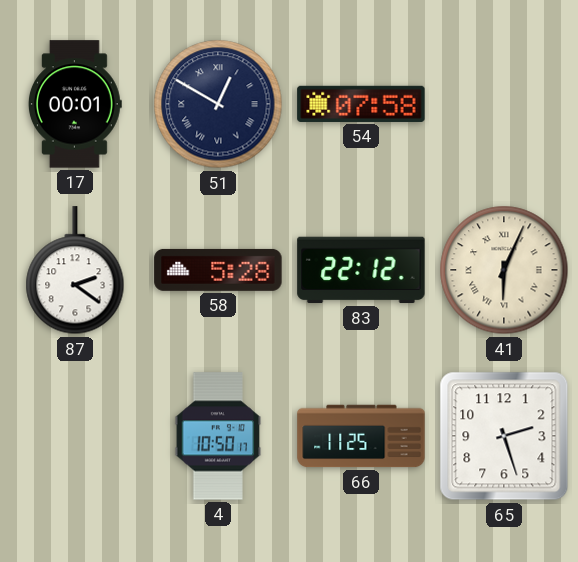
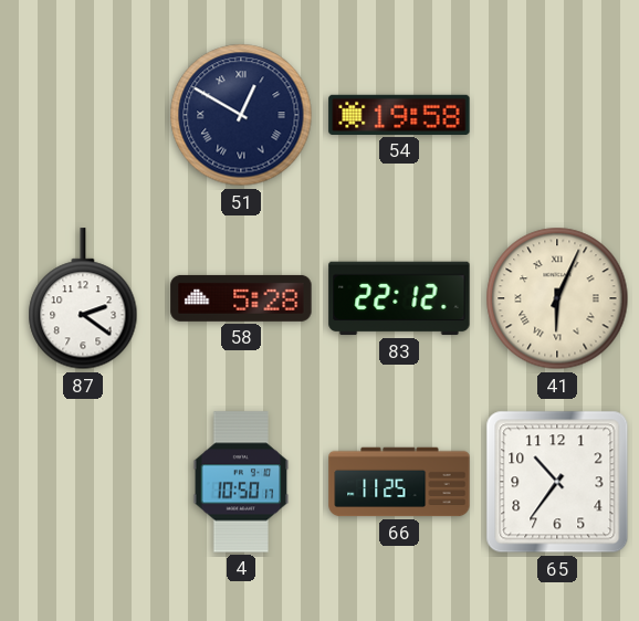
17: 00:01 -> none
54: 07:58 -> 19:58
65: 2:27 -> 10:36
